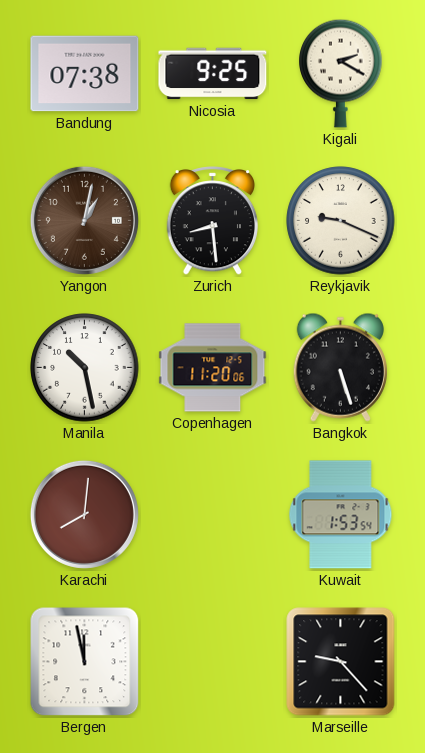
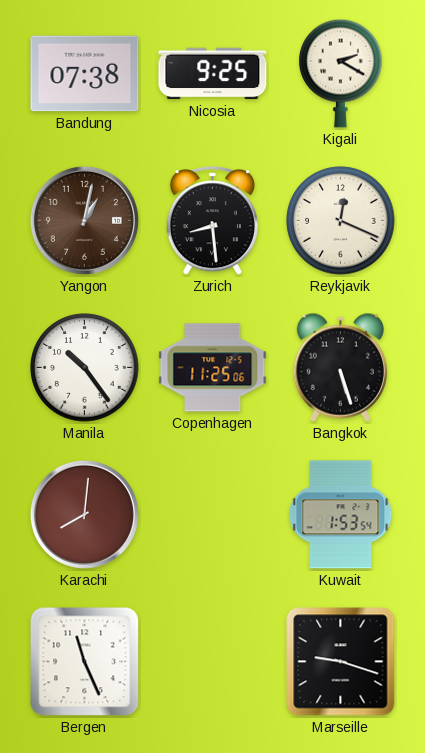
Reykjavik: 9:19 -> 12:19
Manila: 10:28 -> 10:24
Copenhagen: 11:20 -> 11:25
Bergen: 11:58 -> 11:26
Marseille: 9:23 -> 9:18
